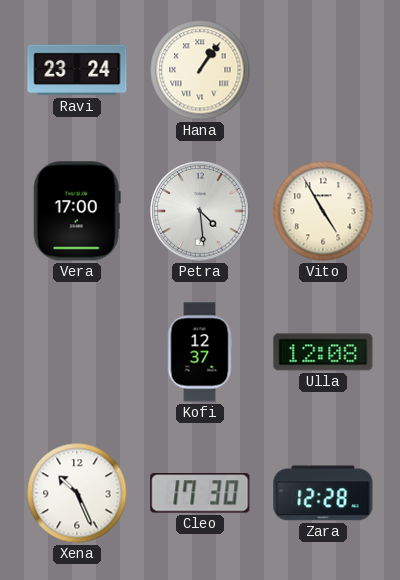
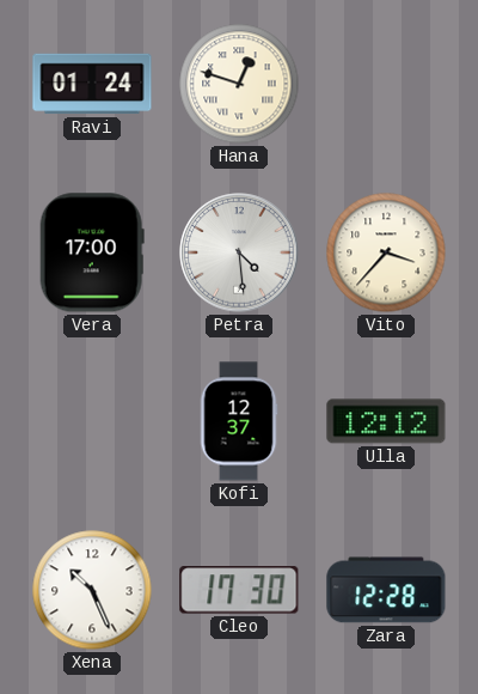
Ravi: 23:24 -> 01:24
Hana: 1:06 -> 12:48
Vito: 4:55 -> 3:37
Ulla: 12:08 -> 12:12
